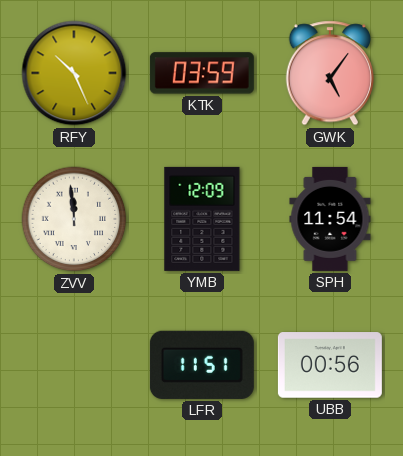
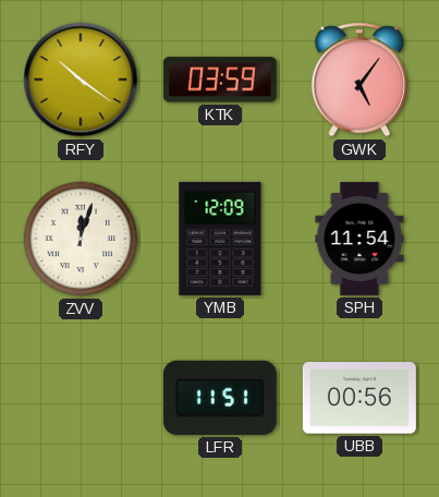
RFY: 10:26 -> 10:21
ZVV: 11:59 -> 12:03
